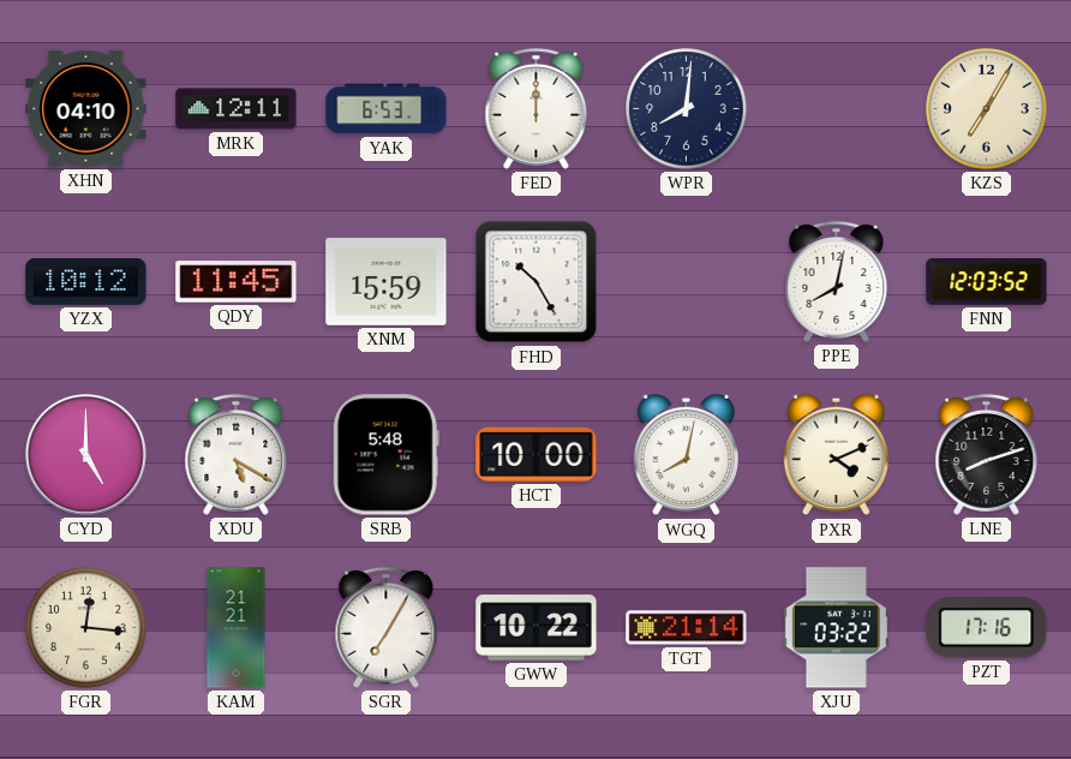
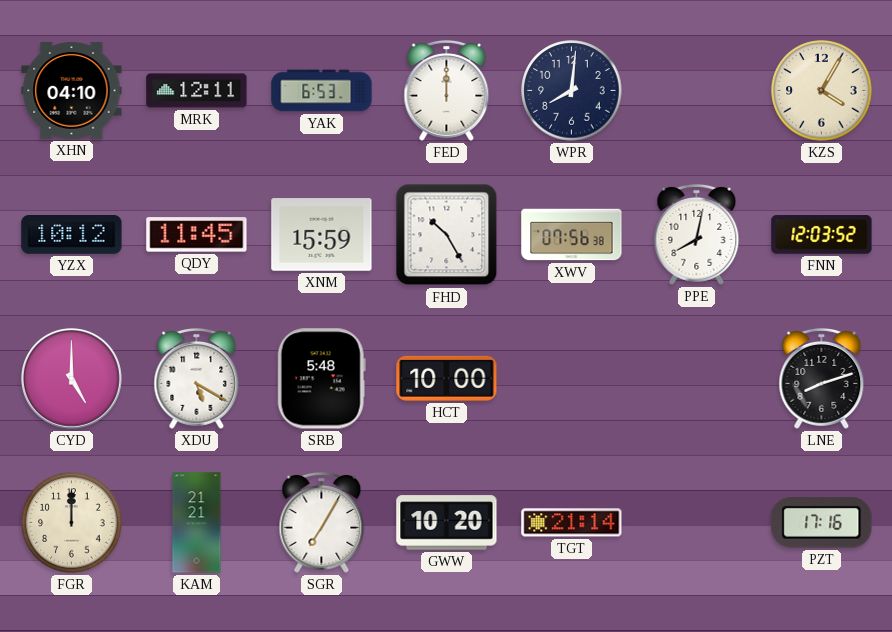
KZS: 7:05 -> 4:05
XWV: none -> 07:56
WGQ: 8:02 -> none
PXR: 4:11 -> none
FGR: 12:16 -> 12:00
GWW: 10:22 -> 10:20
XJU: 03:22 -> none
